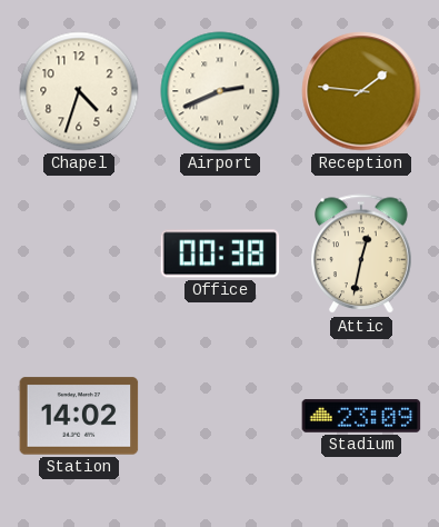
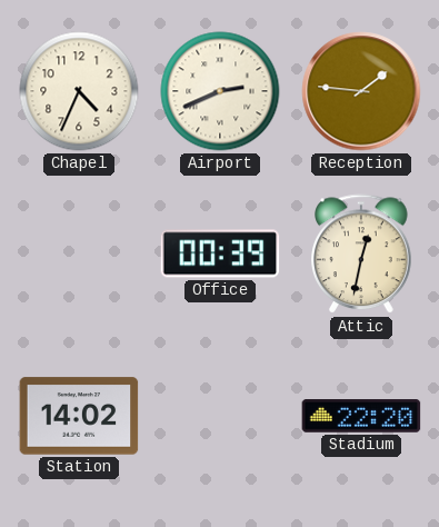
Chapel: 4:33 -> 4:34
Office: 00:38 -> 00:39
Stadium: 23:09 -> 22:20
